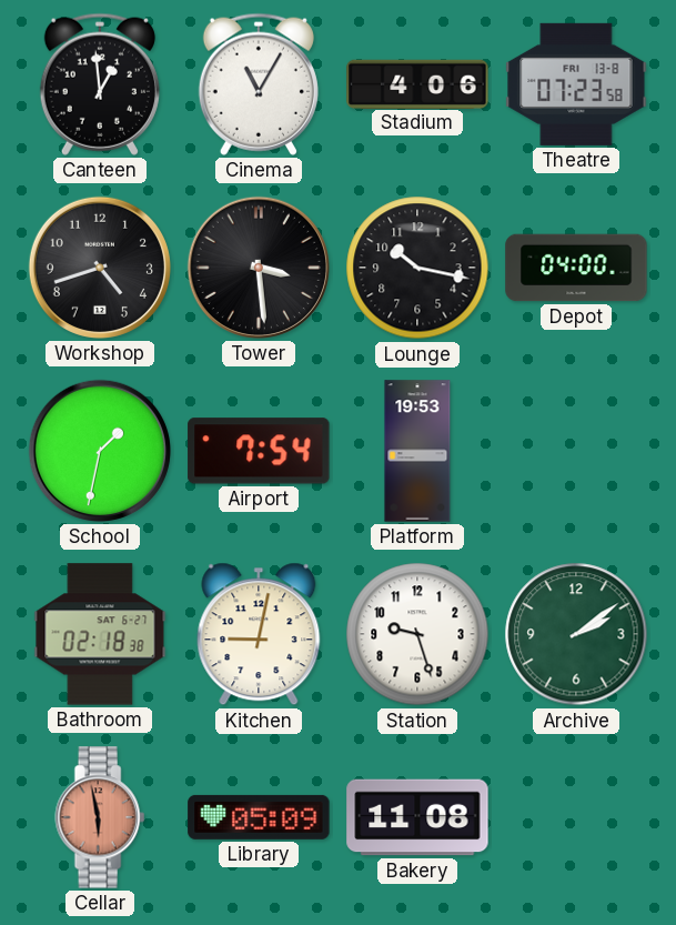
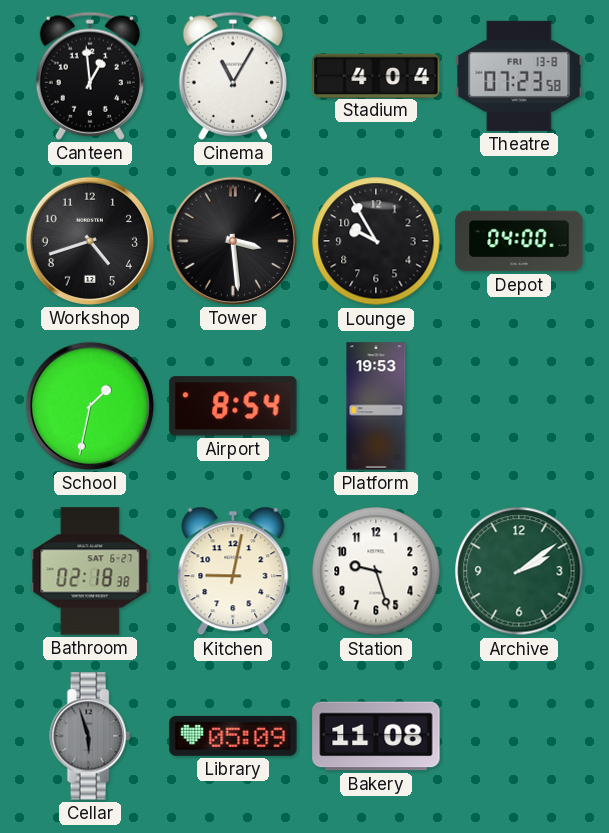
Stadium: 4:06 -> 4:04
Lounge: 10:17 -> 9:55
Airport: 7:54 -> 8:54
Cellar: 5:58 -> 5:57
Cellar dial: salmon -> grey
